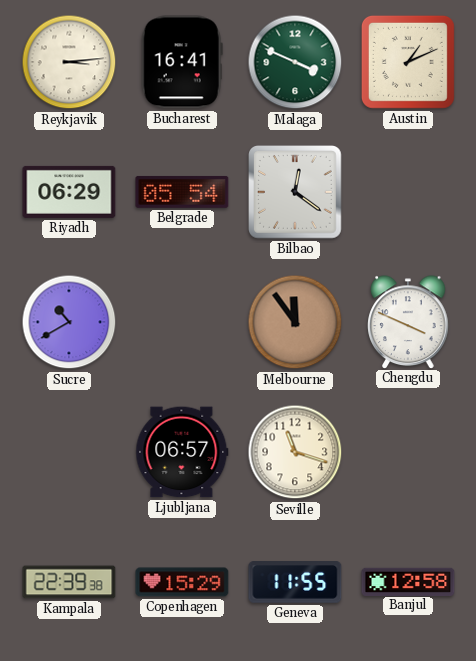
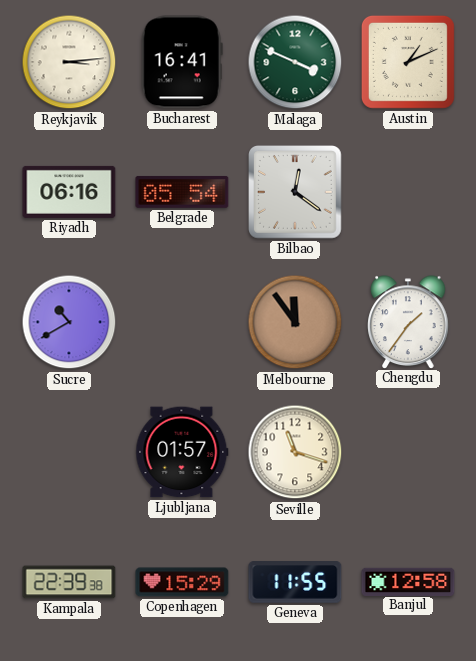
Riyadh: 06:29 -> 06:16
Chengdu: 3:49 -> 1:36
Ljubljana: 06:57 -> 01:57
